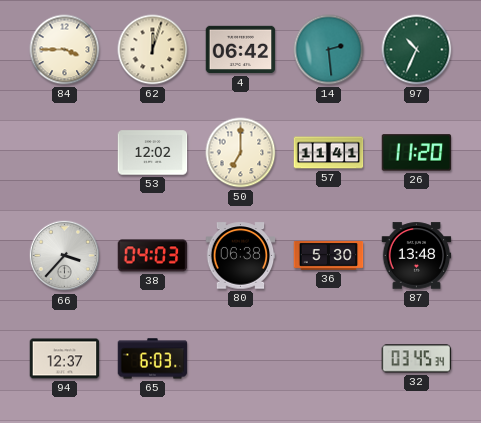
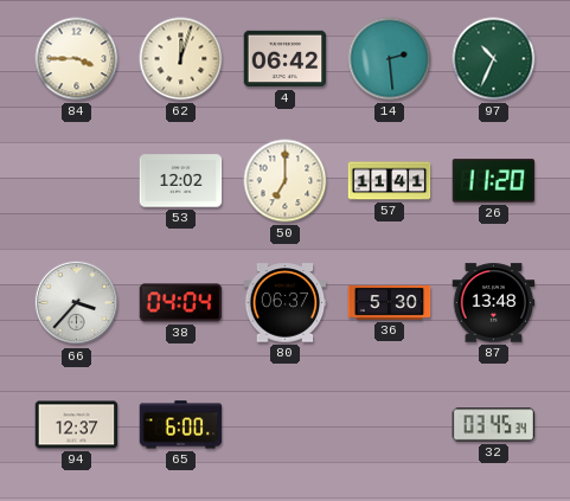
38: 04:03 -> 04:04
80: 06:38 -> 06:37
65: 6:03 -> 6:00
